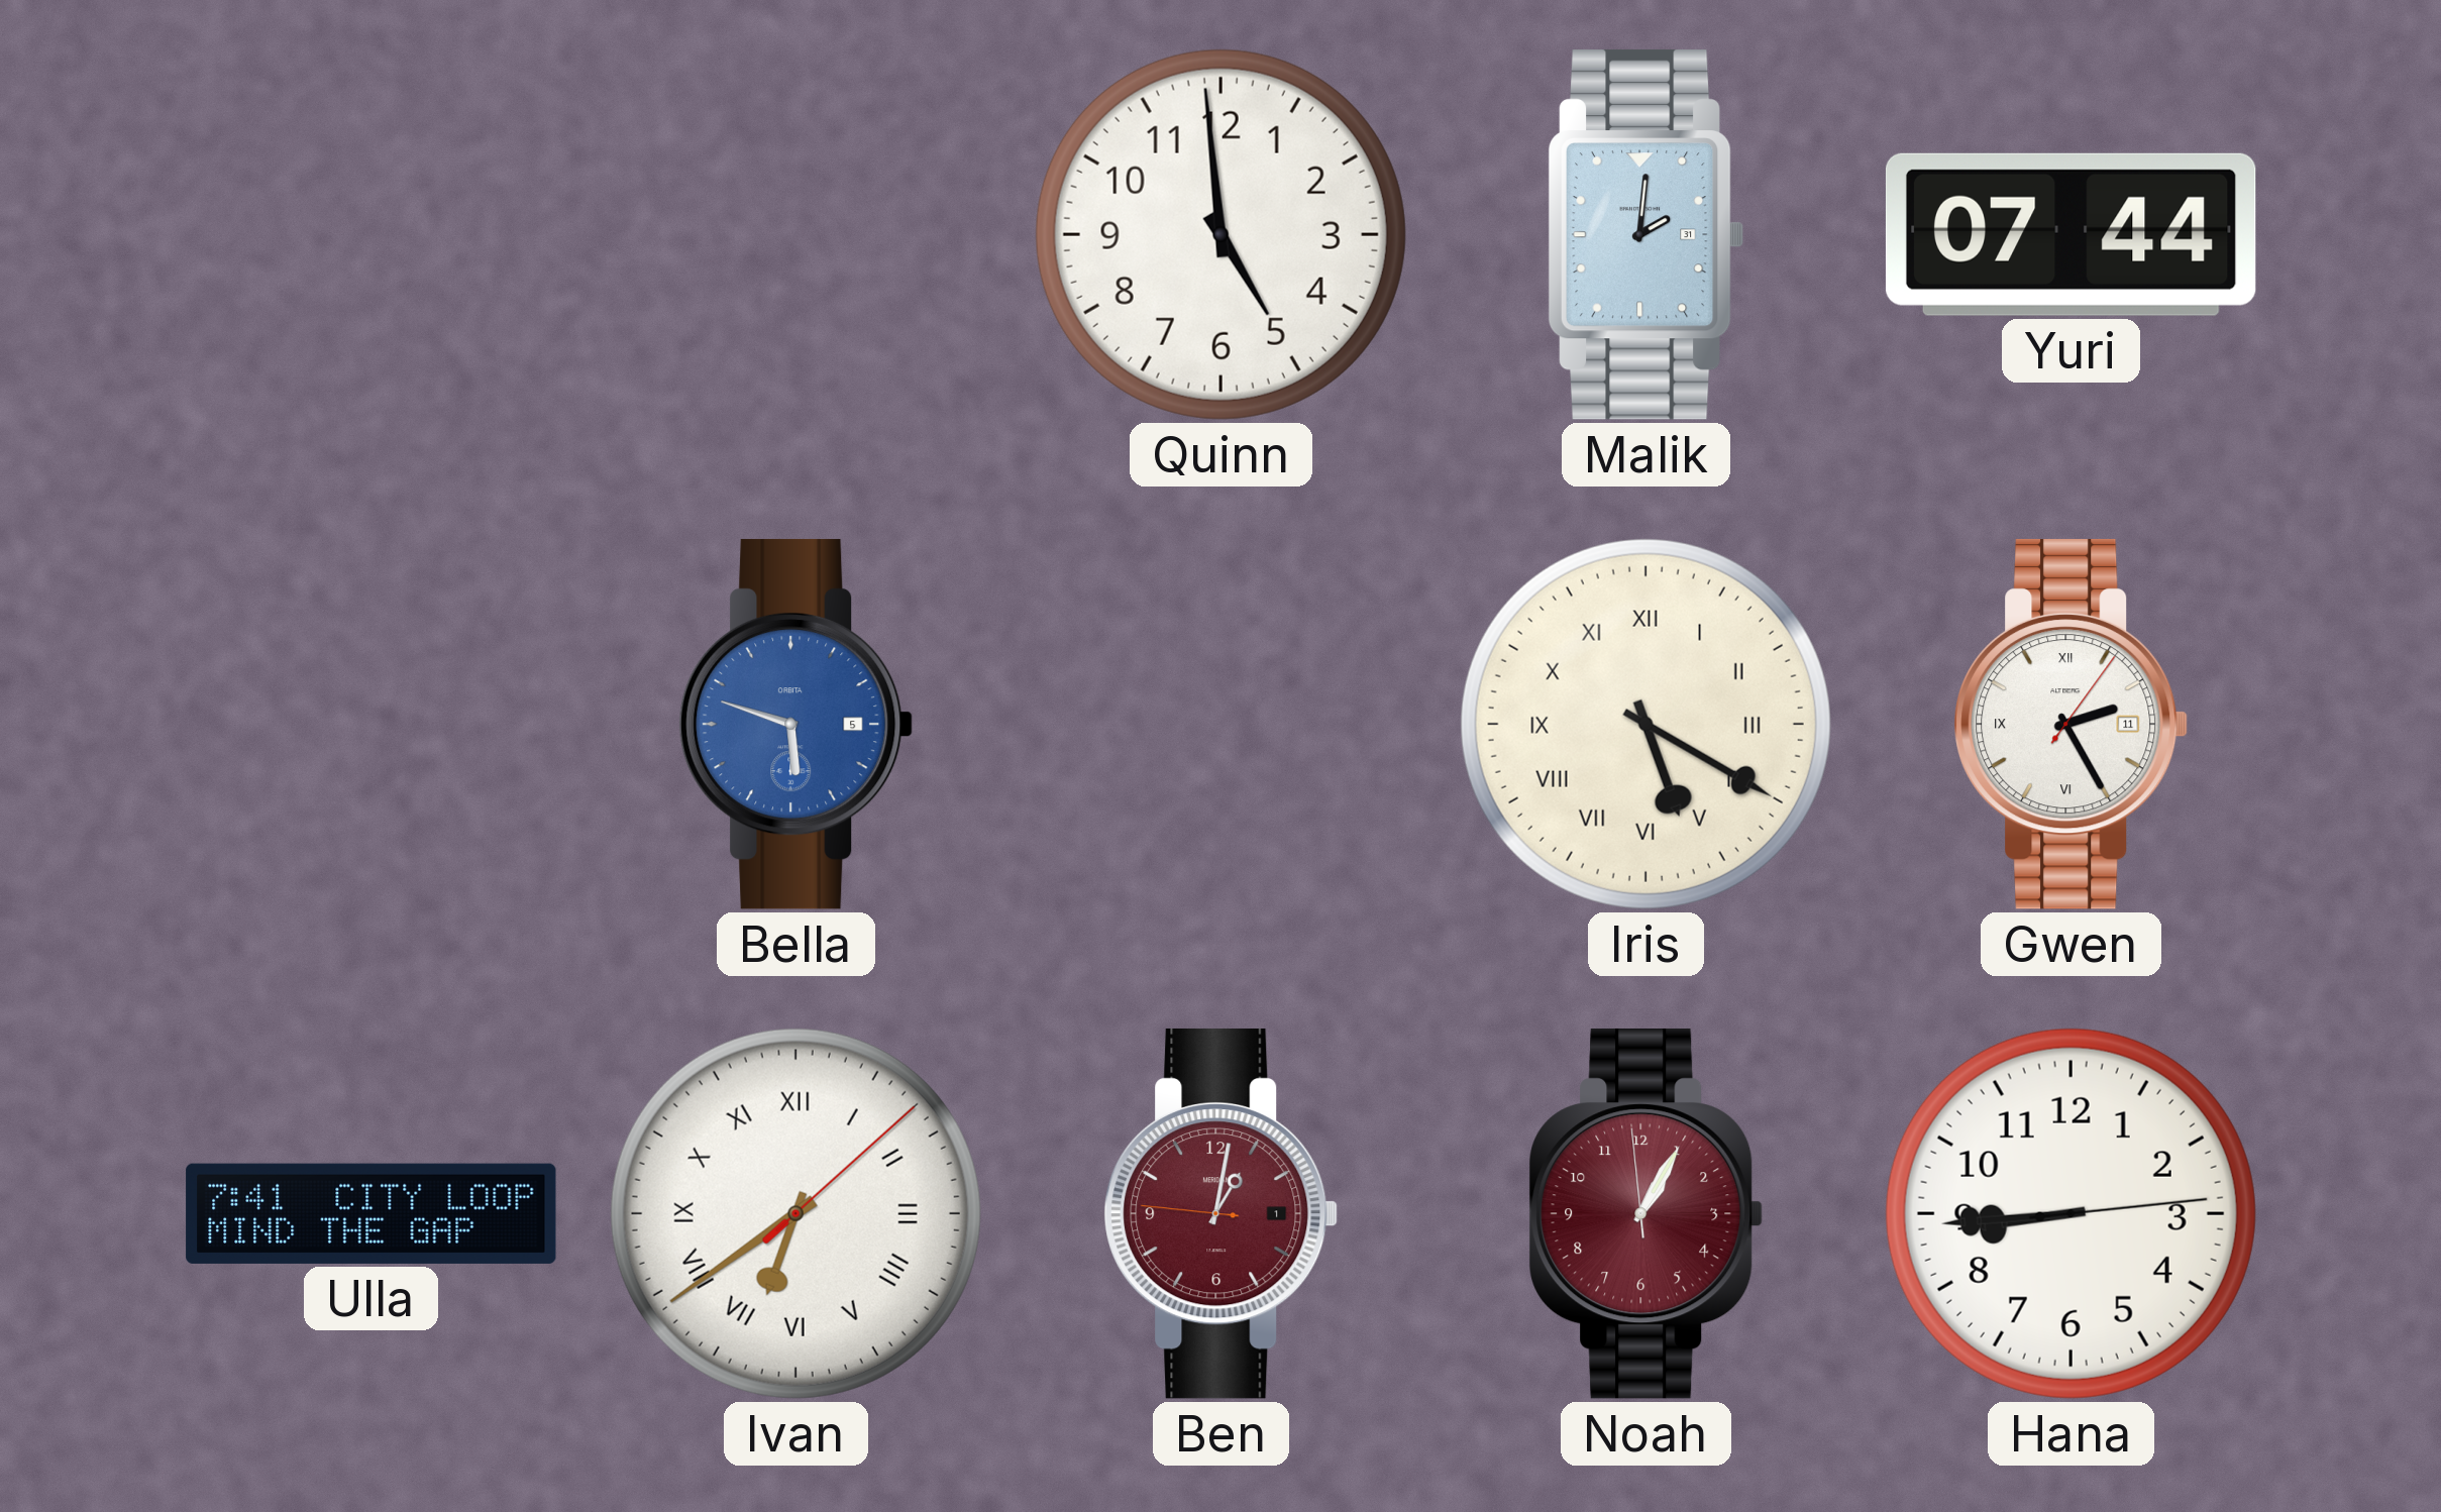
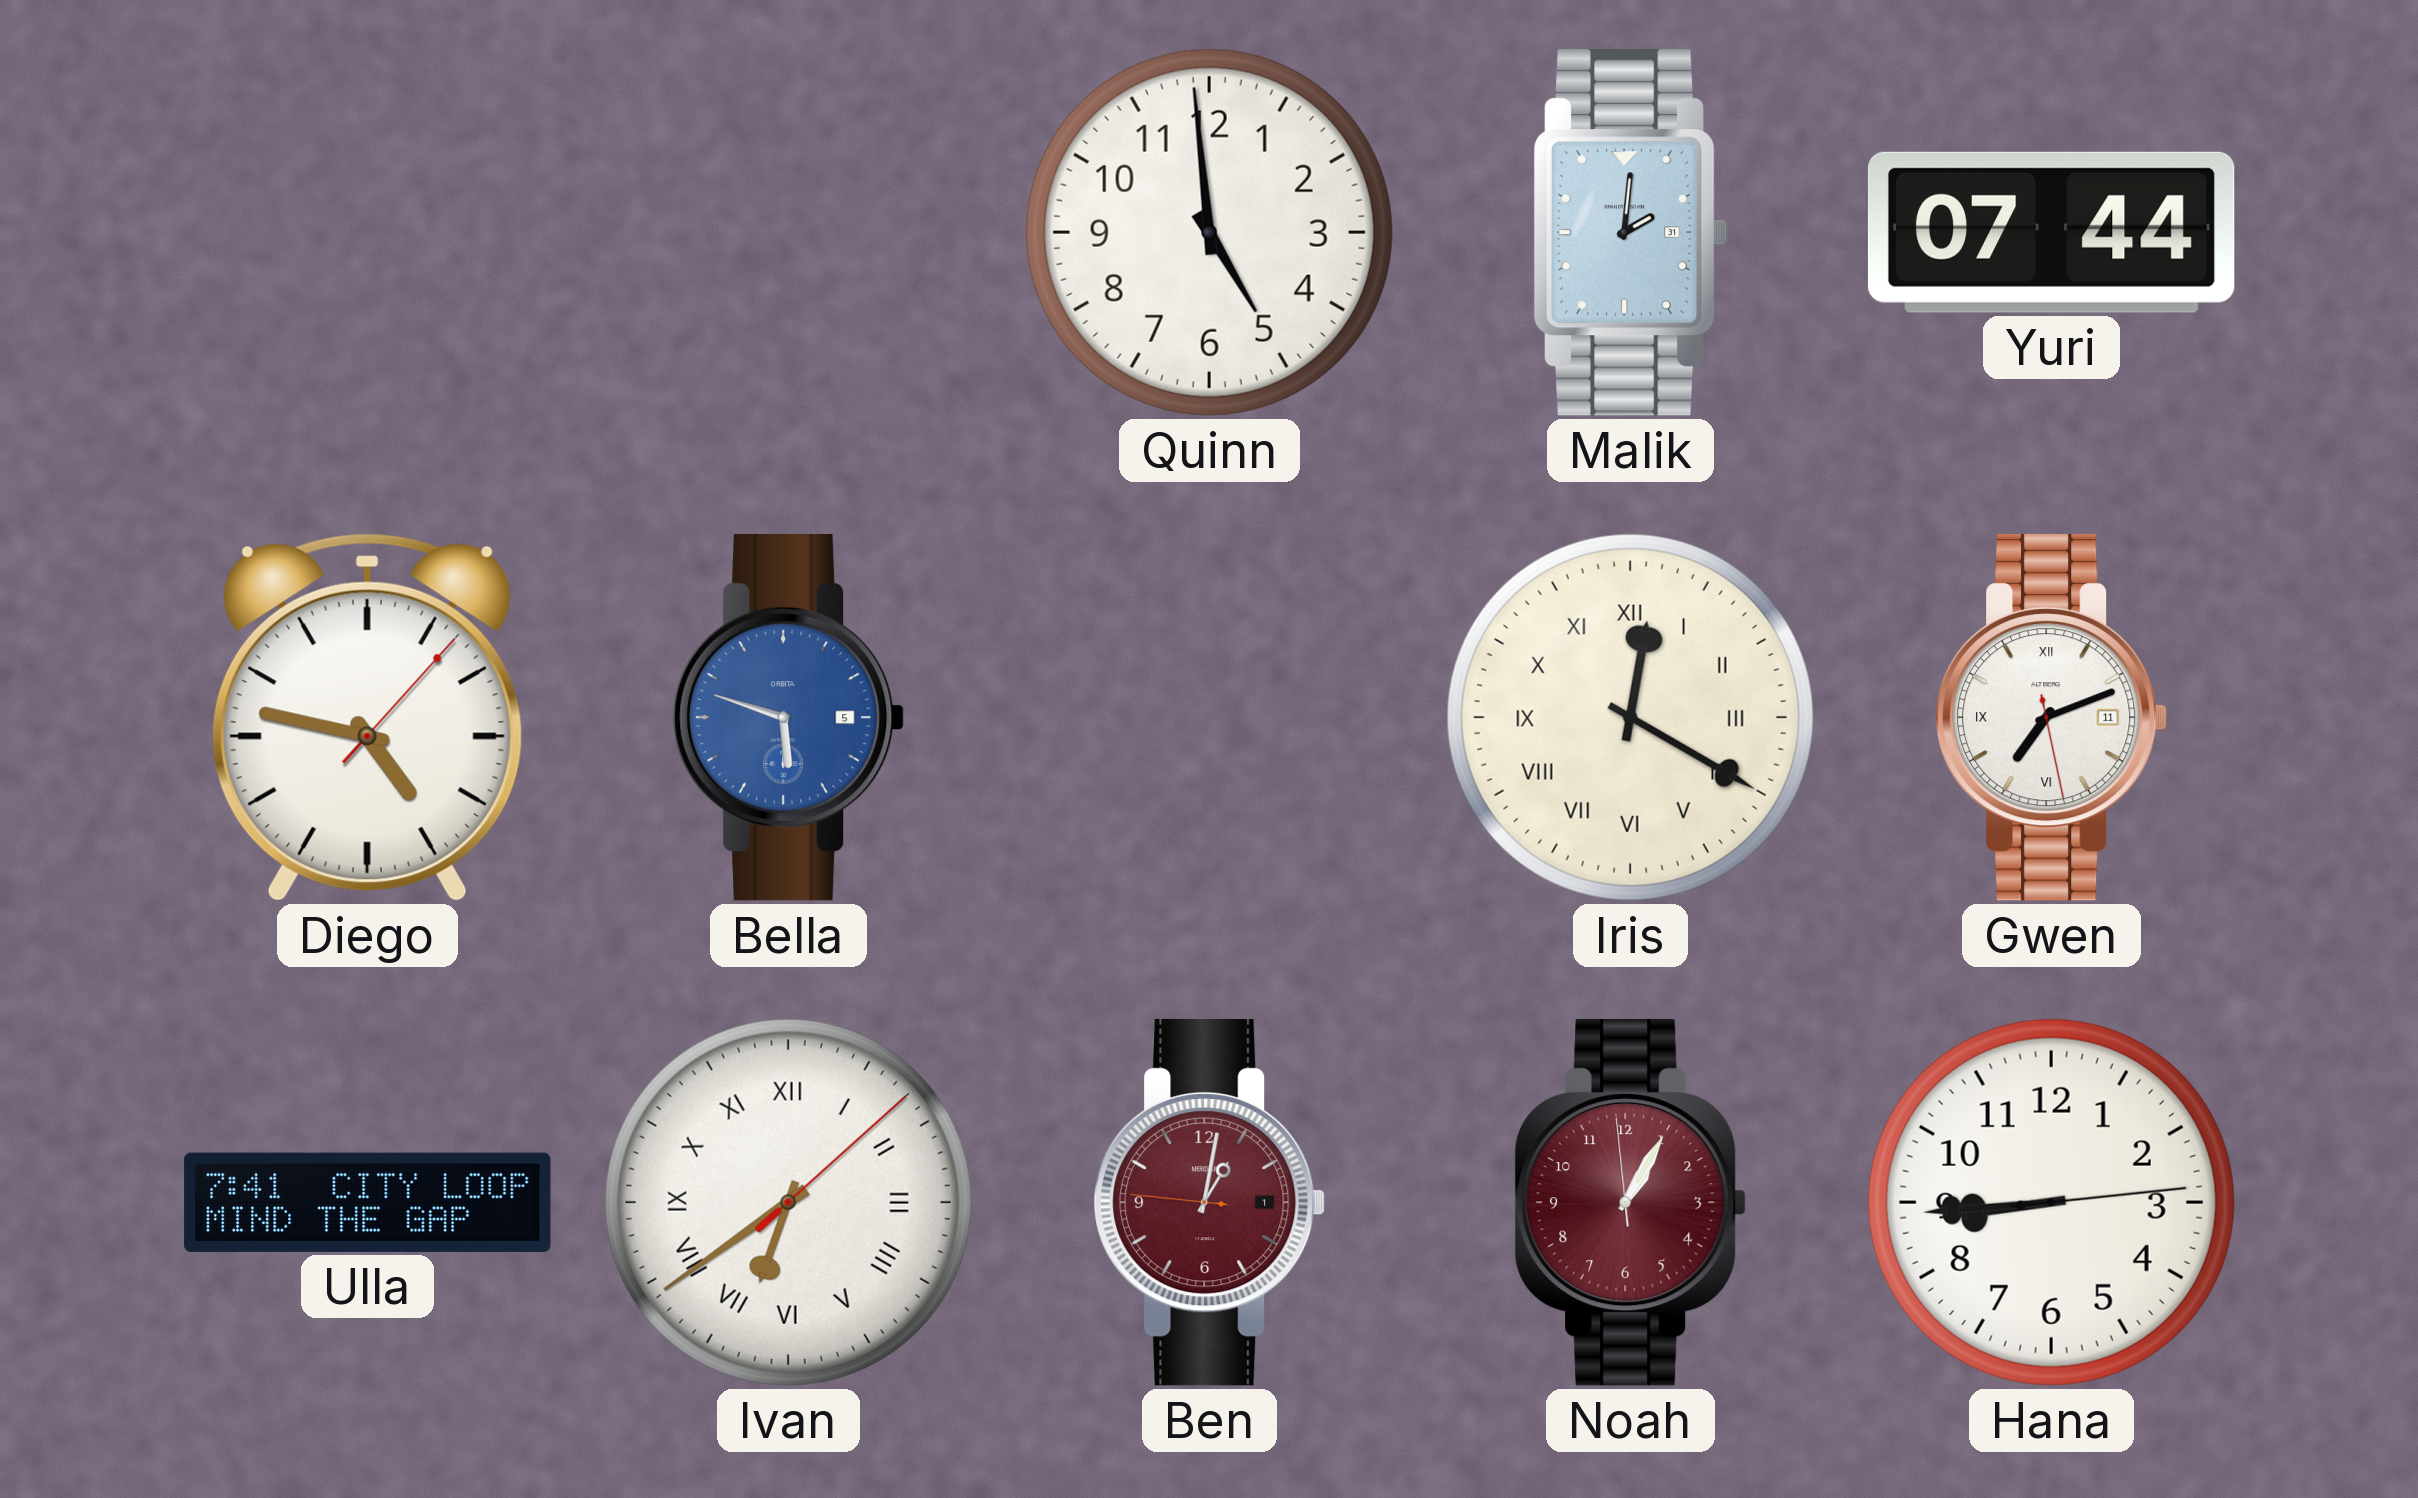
Diego: none -> 4:47
Iris: 5:20 -> 12:20
Gwen: 2:25 -> 7:11
